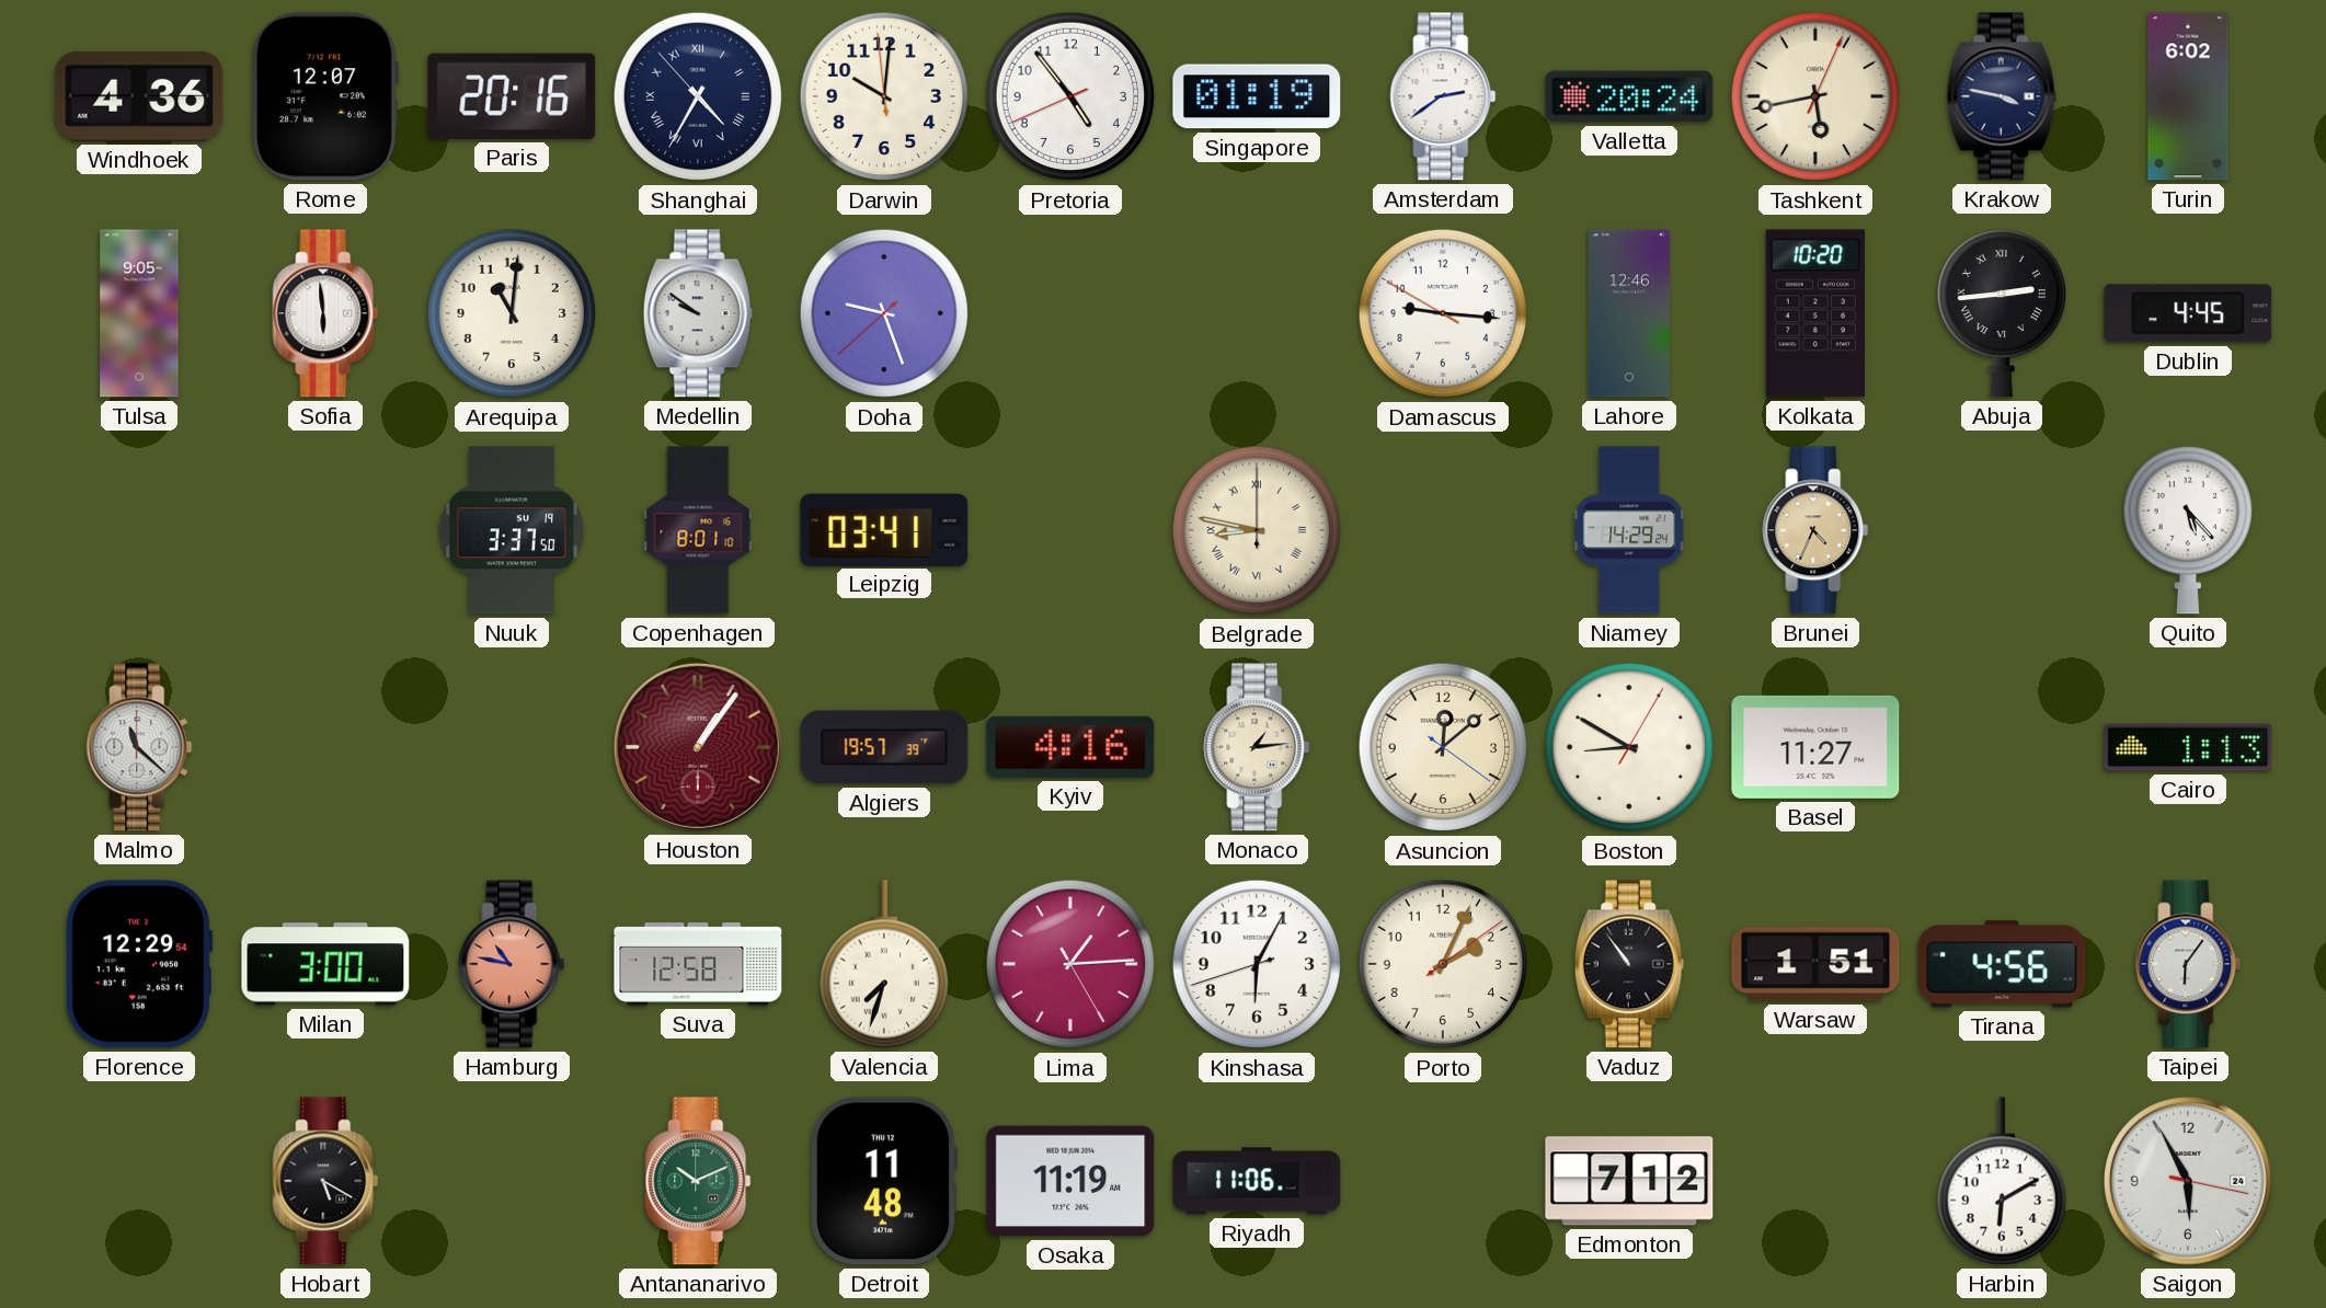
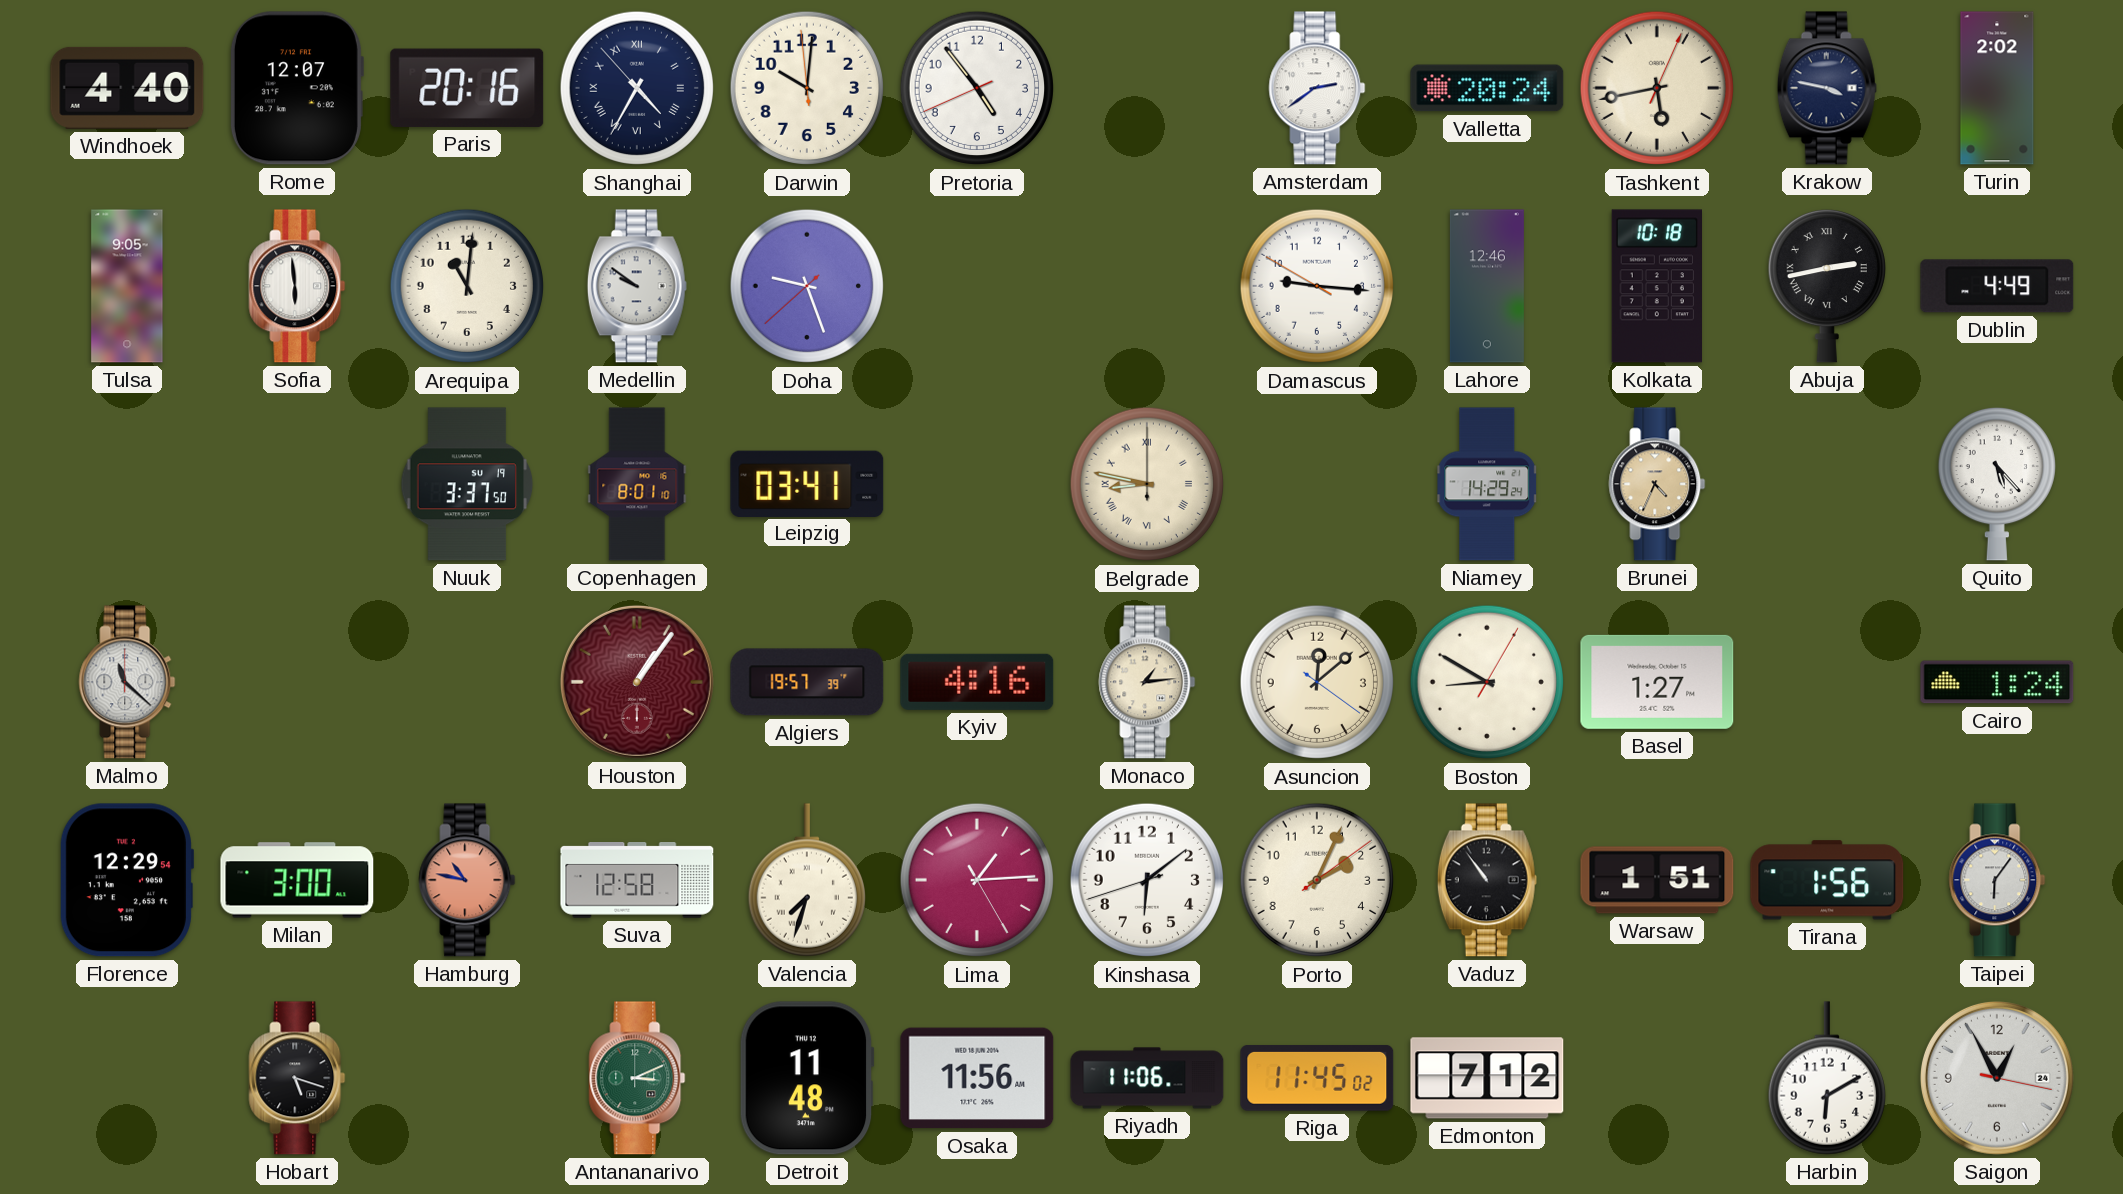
Windhoek: 4:36 -> 4:40
Singapore: 01:19 -> none
Turin: 6:02 -> 2:02
Kolkata: 10:20 -> 10:18
Abuja: 2:44 -> 2:43
Dublin: 4:45 -> 4:49
Basel: 11:27 -> 1:27
Cairo: 1:13 -> 1:24
Kinshasa: 6:04 -> 6:08
Tirana: 4:56 -> 1:56
Hobart: 5:20 -> 5:18
Antananarivo: 10:11 -> 3:11
Osaka: 11:19 -> 11:56
Riga: none -> 11:45
Saigon: 5:55 -> 12:55
